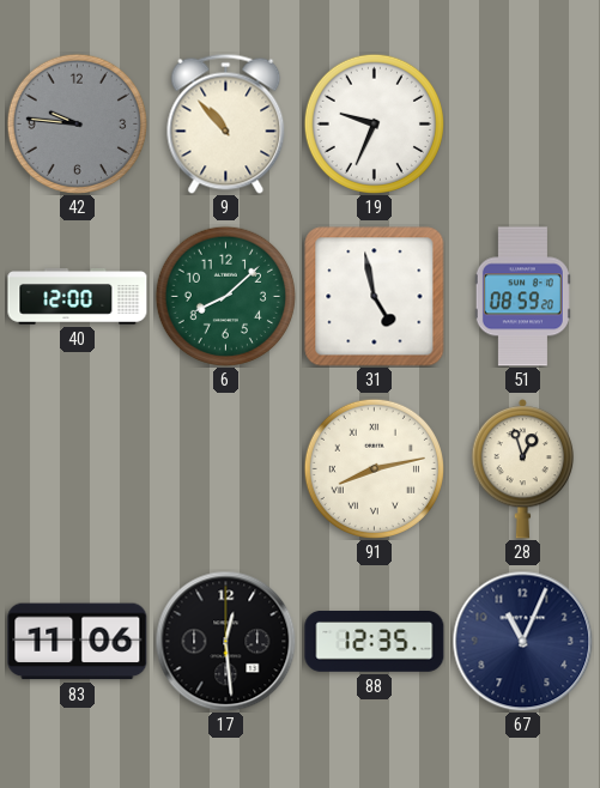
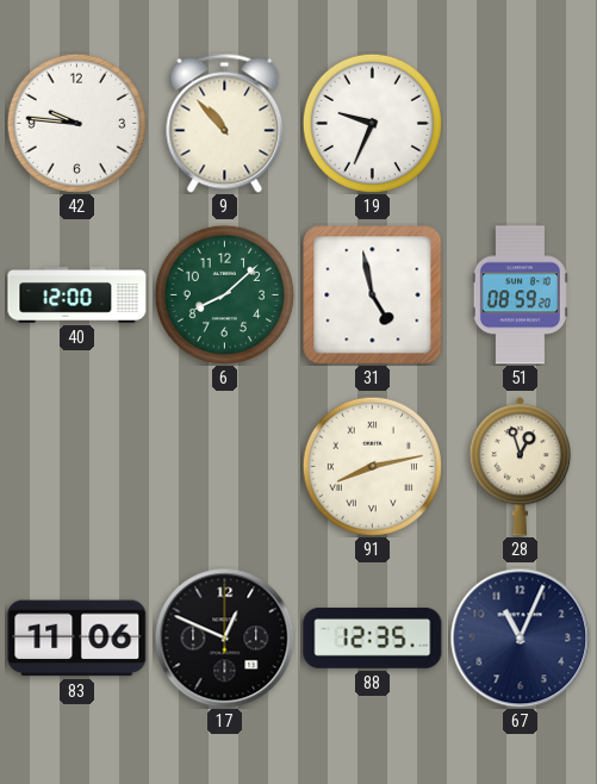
42 dial: grey -> white
17: 12:29 -> 12:49
